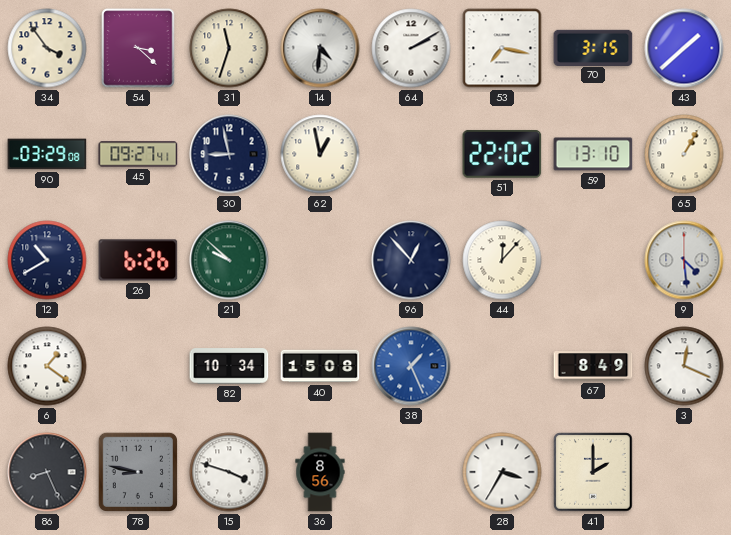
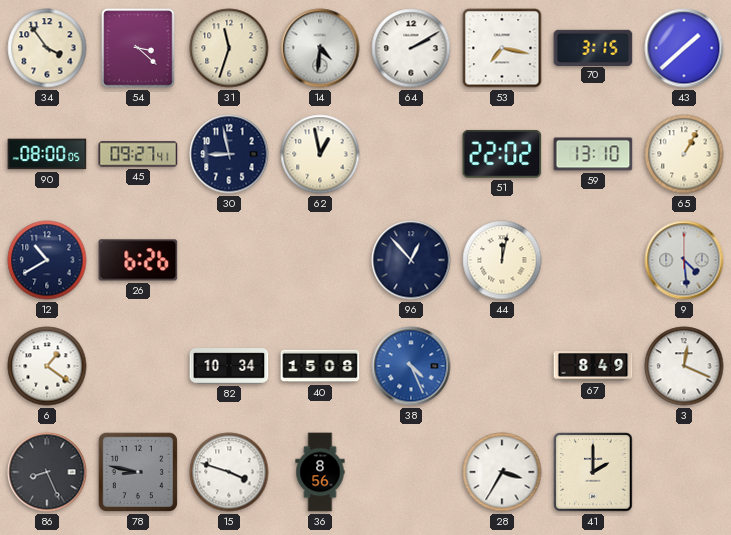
90: 03:29 -> 08:00
21: 9:52 -> none
44: 12:07 -> 12:02
38: 1:26 -> 4:26
